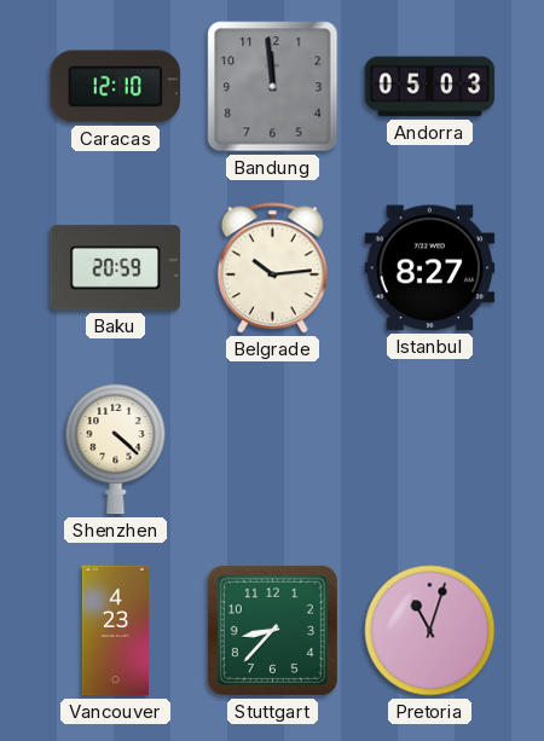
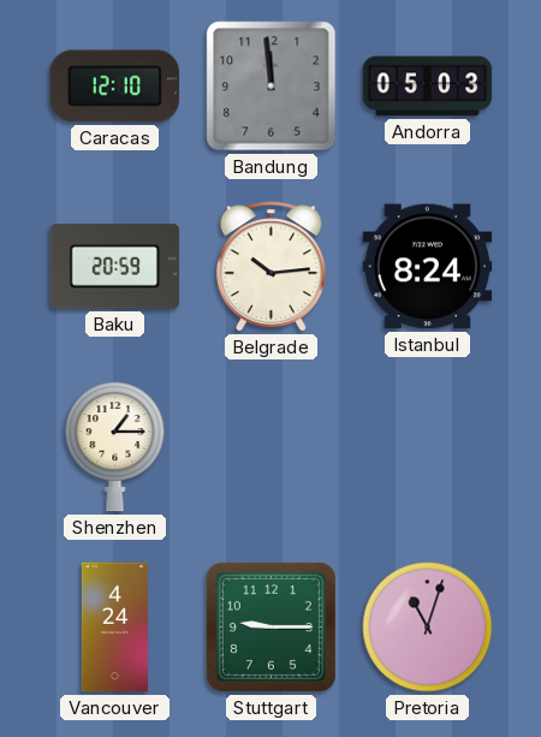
Istanbul: 8:27 -> 8:24
Shenzhen: 4:22 -> 1:15
Vancouver: 4:23 -> 4:24
Stuttgart: 8:37 -> 9:15
